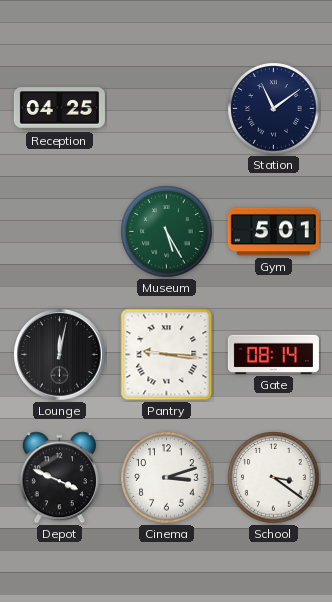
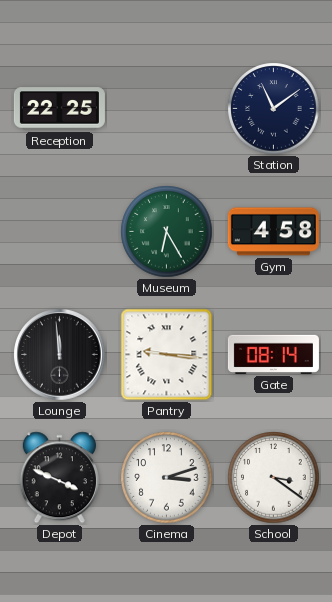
Reception: 04:25 -> 22:25
Museum: 5:25 -> 6:25
Gym: 5:01 -> 4:58
Lounge: 12:02 -> 11:59
